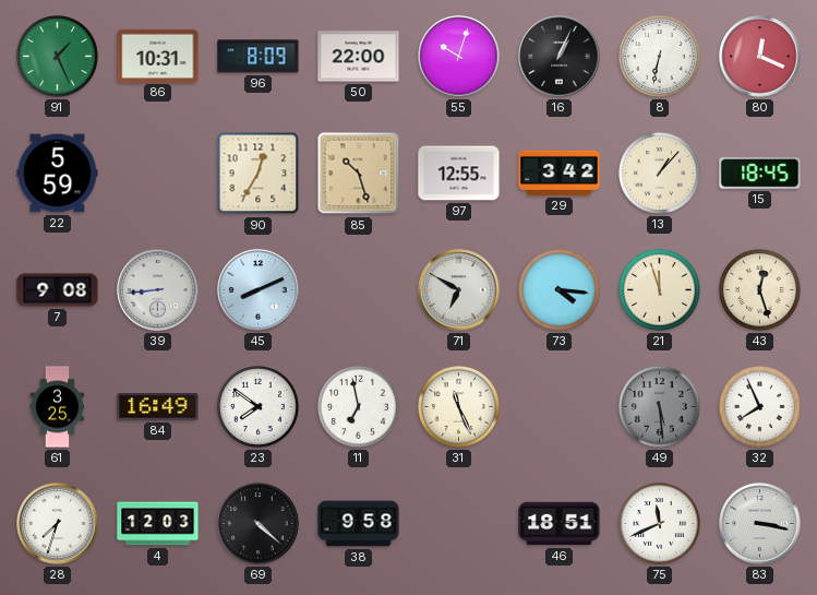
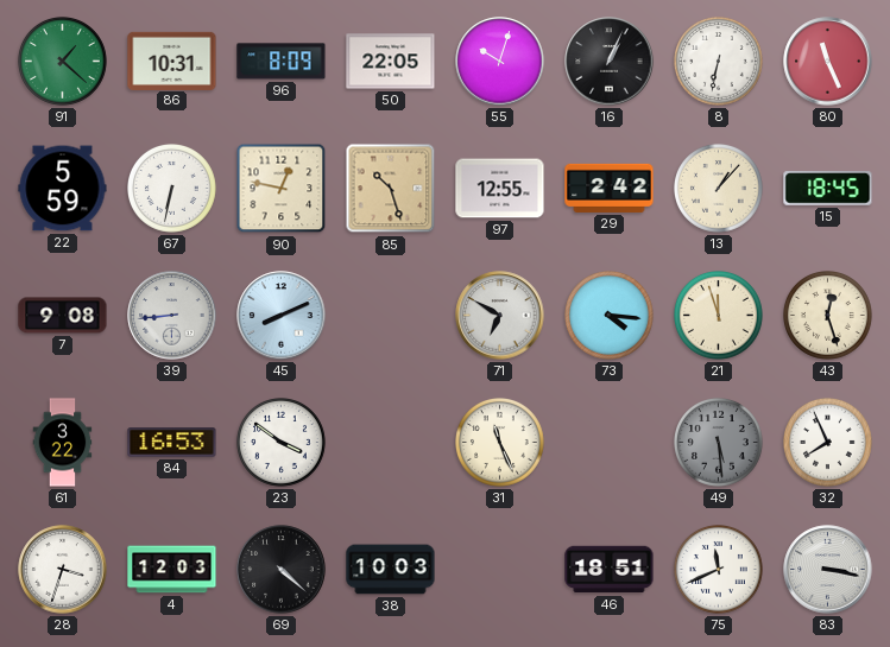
91: 1:26 -> 1:22
50: 22:00 -> 22:05
80: 12:19 -> 11:26
67: none -> 6:32
90: 12:35 -> 12:47
29: 3:42 -> 2:42
61: 3:25 -> 3:22
84: 16:49 -> 16:53
23: 7:51 -> 3:51
11: 6:58 -> none
28: 7:33 -> 3:33
38: 9:58 -> 10:03
